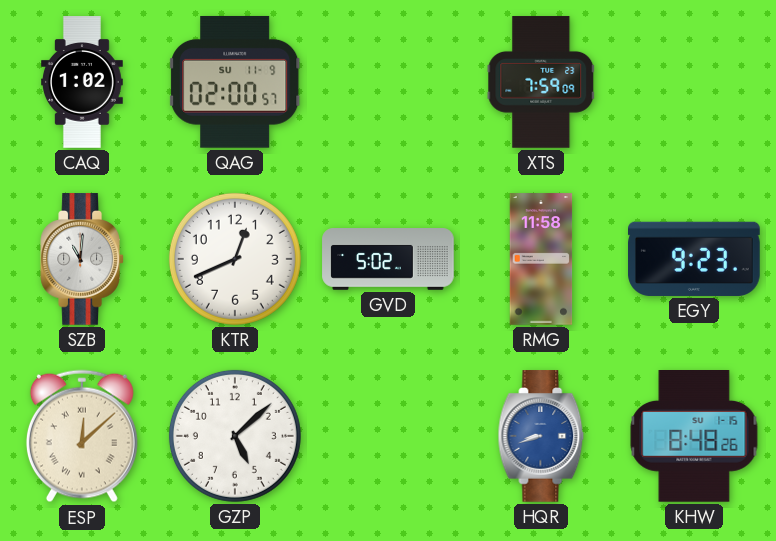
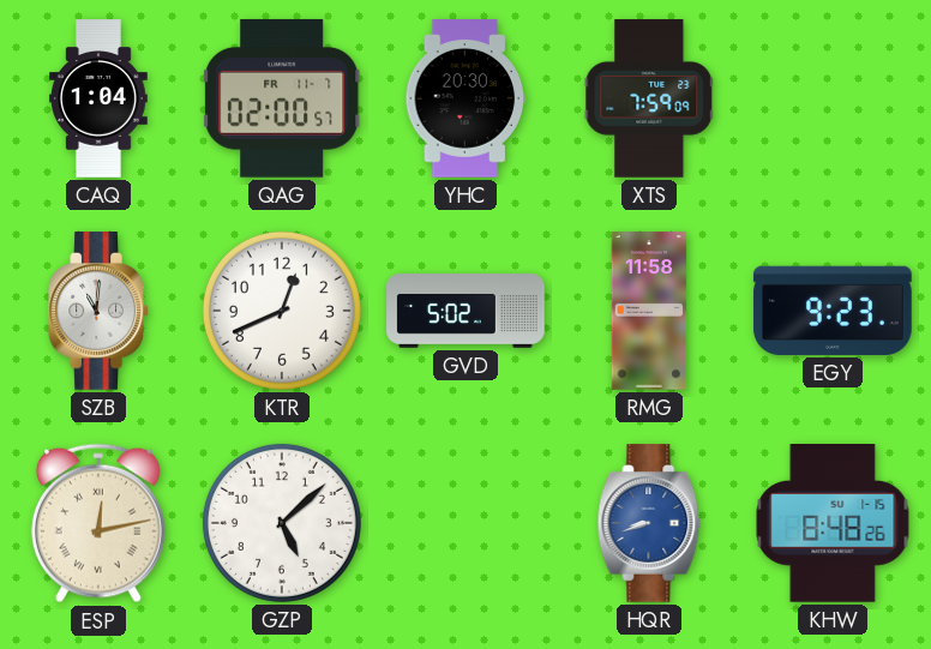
CAQ: 1:02 -> 1:04
QAG date: SU 11-9 -> FR 11-7
YHC: none -> 20:30
ESP: 12:08 -> 12:13
